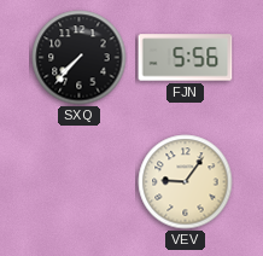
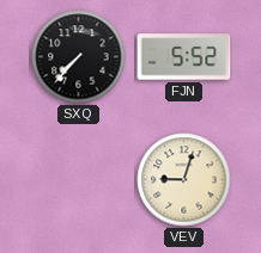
FJN: 5:56 -> 5:52
VEV: 9:06 -> 9:03
